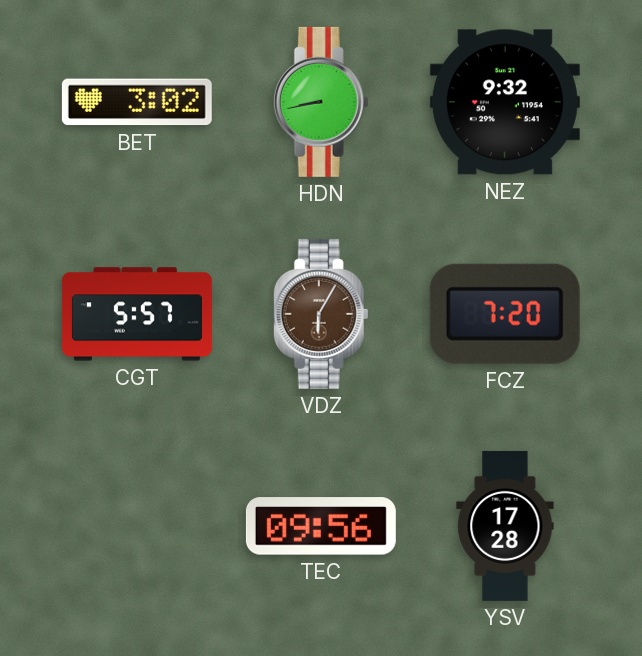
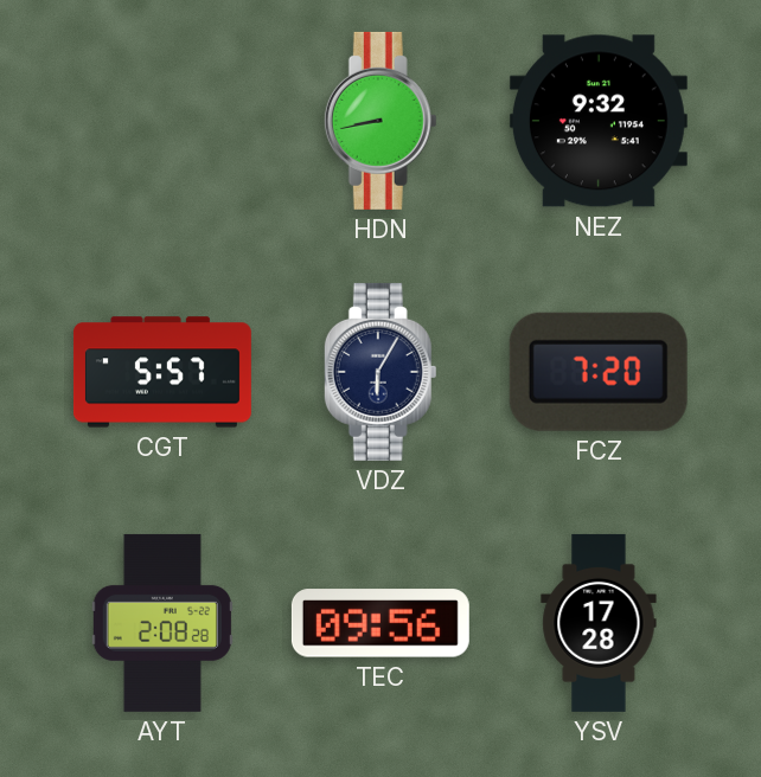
BET: 3:02 -> none
VDZ dial: brown -> navy
AYT: none -> 2:08
